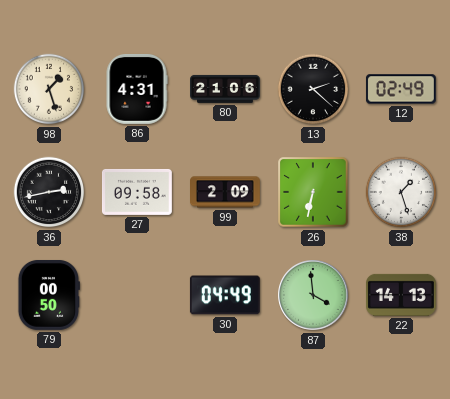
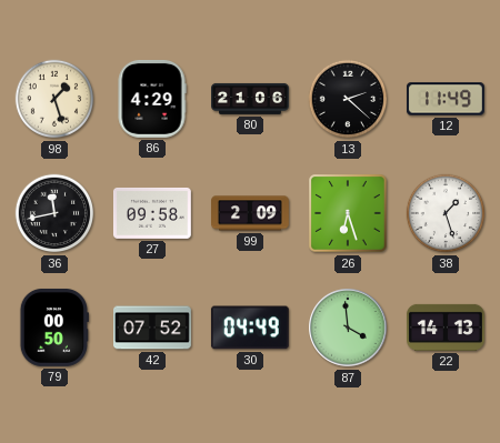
86: 4:31 -> 4:29
12: 02:49 -> 11:49
36: 2:43 -> 11:43
26: 6:32 -> 6:27
42: none -> 07:52
